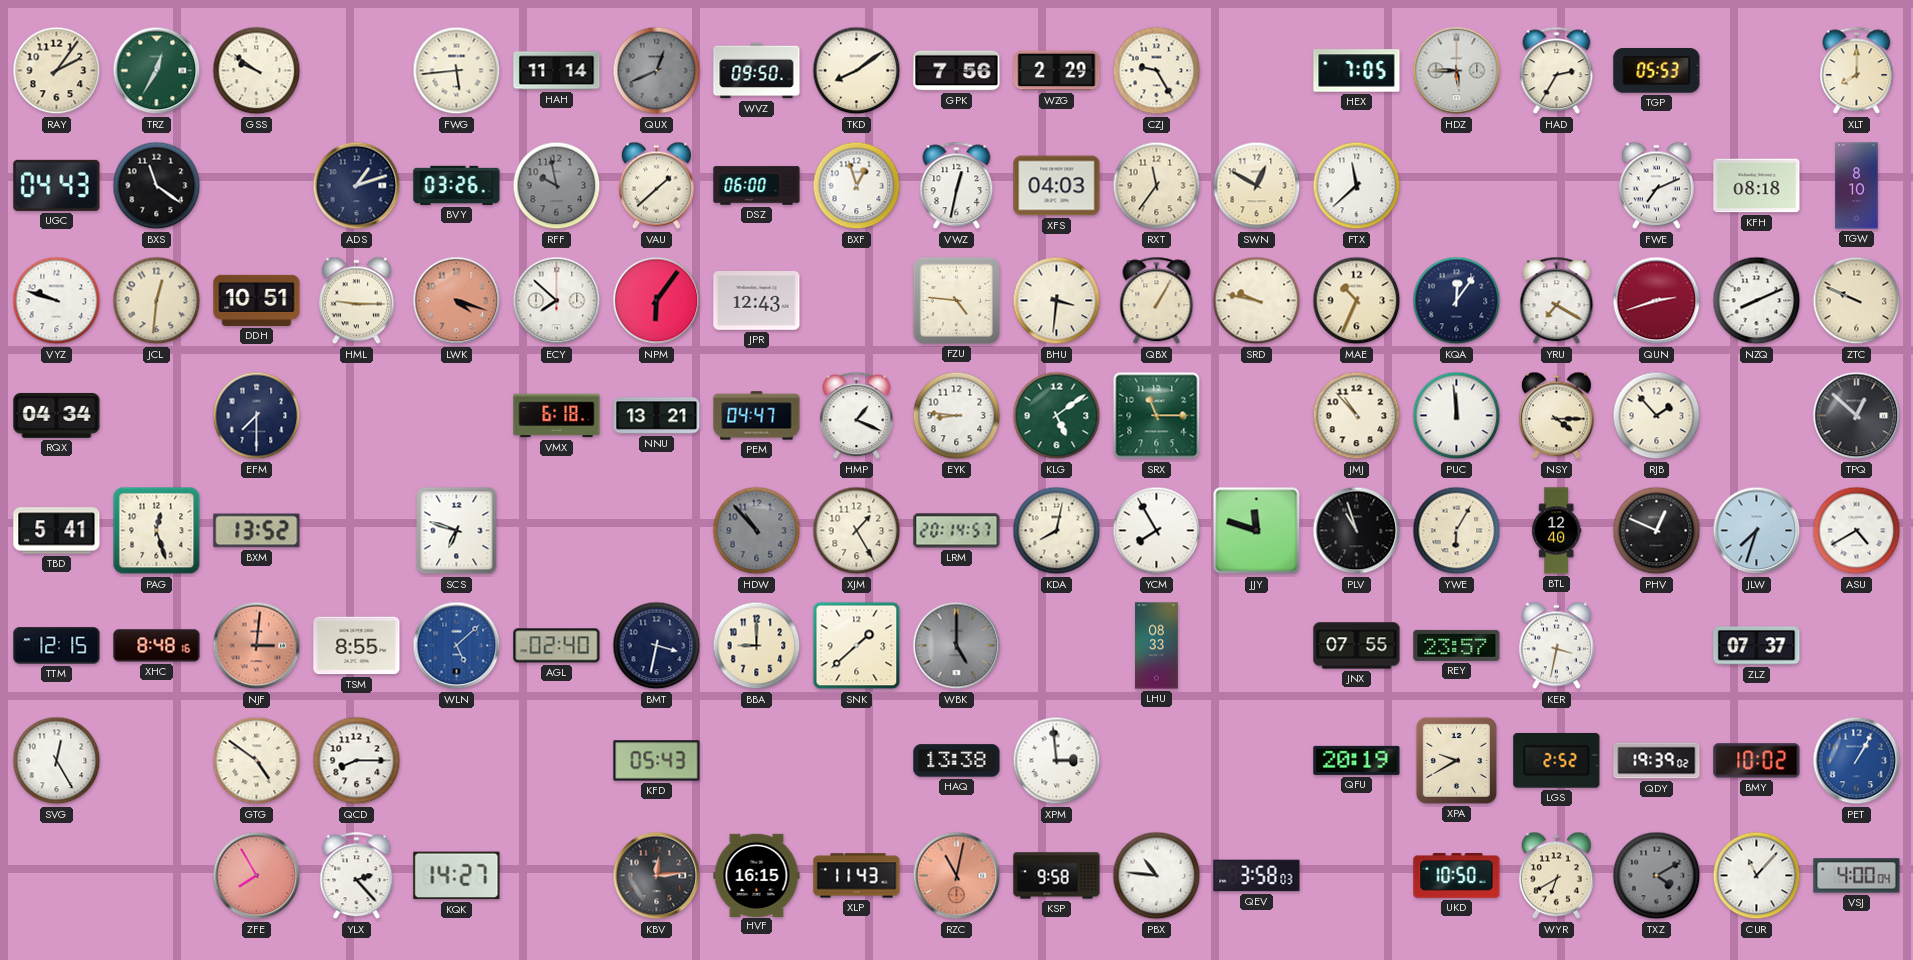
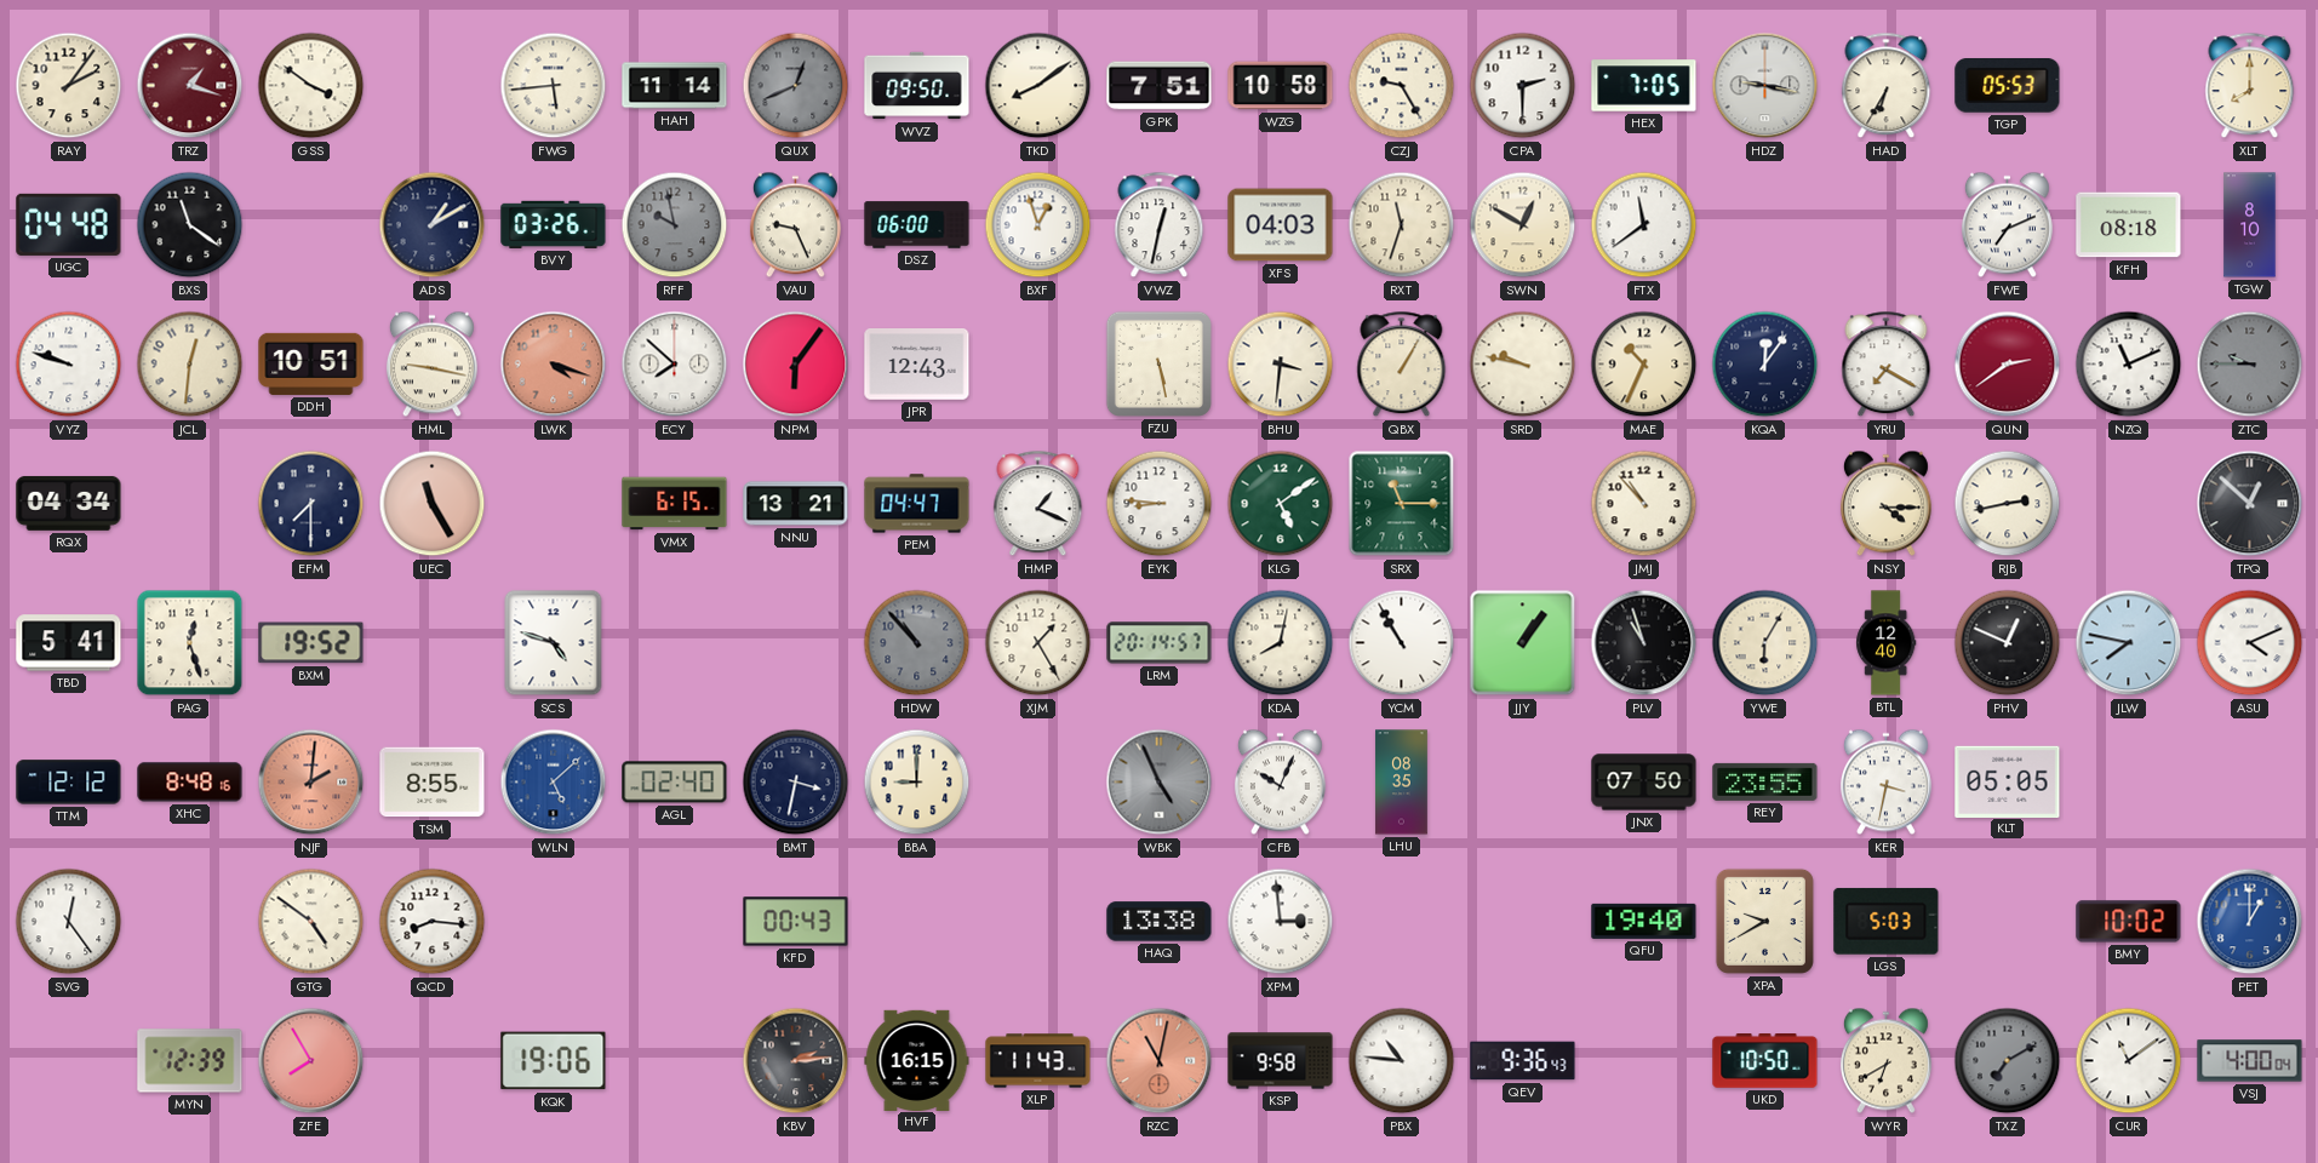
TRZ: 12:35 -> 1:18
TRZ dial: green -> burgundy
GSS: 9:51 -> 3:51
GPK: 7:56 -> 7:51
WZG: 2:29 -> 10:58
CPA: none -> 2:30
HDZ: 5:45 -> 9:17
HAD: 2:35 -> 6:35
UGC: 04:43 -> 04:48
ADS: 1:12 -> 1:10
VAU: 1:38 -> 9:26
RXT: 11:36 -> 11:33
FTX: 11:38 -> 11:39
HML: 9:15 -> 9:17
FZU: 4:46 -> 5:28
QUN: 2:42 -> 2:39
NZQ: 8:11 -> 11:11
ZTC: 9:49 -> 9:45
ZTC dial: cream -> grey
UEC: none -> 11:25
VMX: 6:18 -> 6:15
PUC: 11:59 -> none
RJB: 1:53 -> 2:43
BXM: 13:52 -> 19:52
SCS: 6:48 -> 4:48
YCM: 7:55 -> 10:55
JJY: 11:48 -> 1:06
JLW: 7:33 -> 7:47
ASU: 4:40 -> 4:11
TTM: 12:15 -> 12:12
NJF: 3:01 -> 2:01
SNK: 1:38 -> none
WBK: 5:00 -> 4:56
CFB: none -> 10:04
LHU: 08:33 -> 08:35
JNX: 07:55 -> 07:50
REY: 23:57 -> 23:55
KLT: none -> 05:05
ZLZ: 07:37 -> none
SVG: 12:25 -> 12:24
QCD: 8:15 -> 8:16
KFD: 05:43 -> 00:43
QFU: 20:19 -> 19:40
LGS: 2:52 -> 5:03
QDY: 19:39 -> none
PET: 1:05 -> 1:00
MYN: none -> 12:39
YLX: 2:23 -> none
KQK: 14:27 -> 19:06
KBV: 12:14 -> 2:14
QEV: 3:58 -> 9:36
TXZ: 4:10 -> 7:10
CUR: 11:07 -> 11:09
